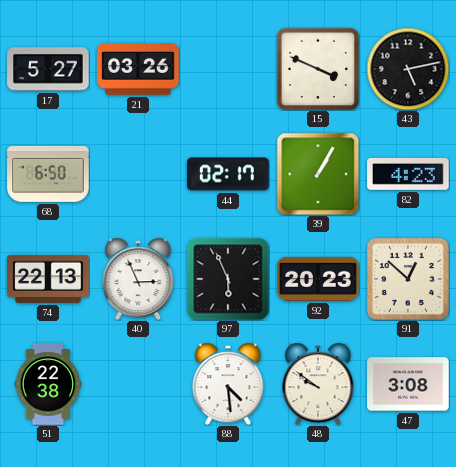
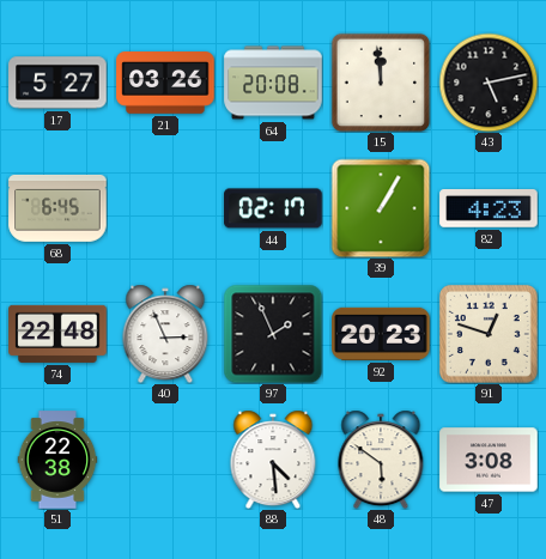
64: none -> 20:08
15: 3:49 -> 11:59
68: 6:50 -> 6:45
74: 22:13 -> 22:48
97: 5:56 -> 1:56
91: 12:52 -> 12:48
48: 9:51 -> 5:51
